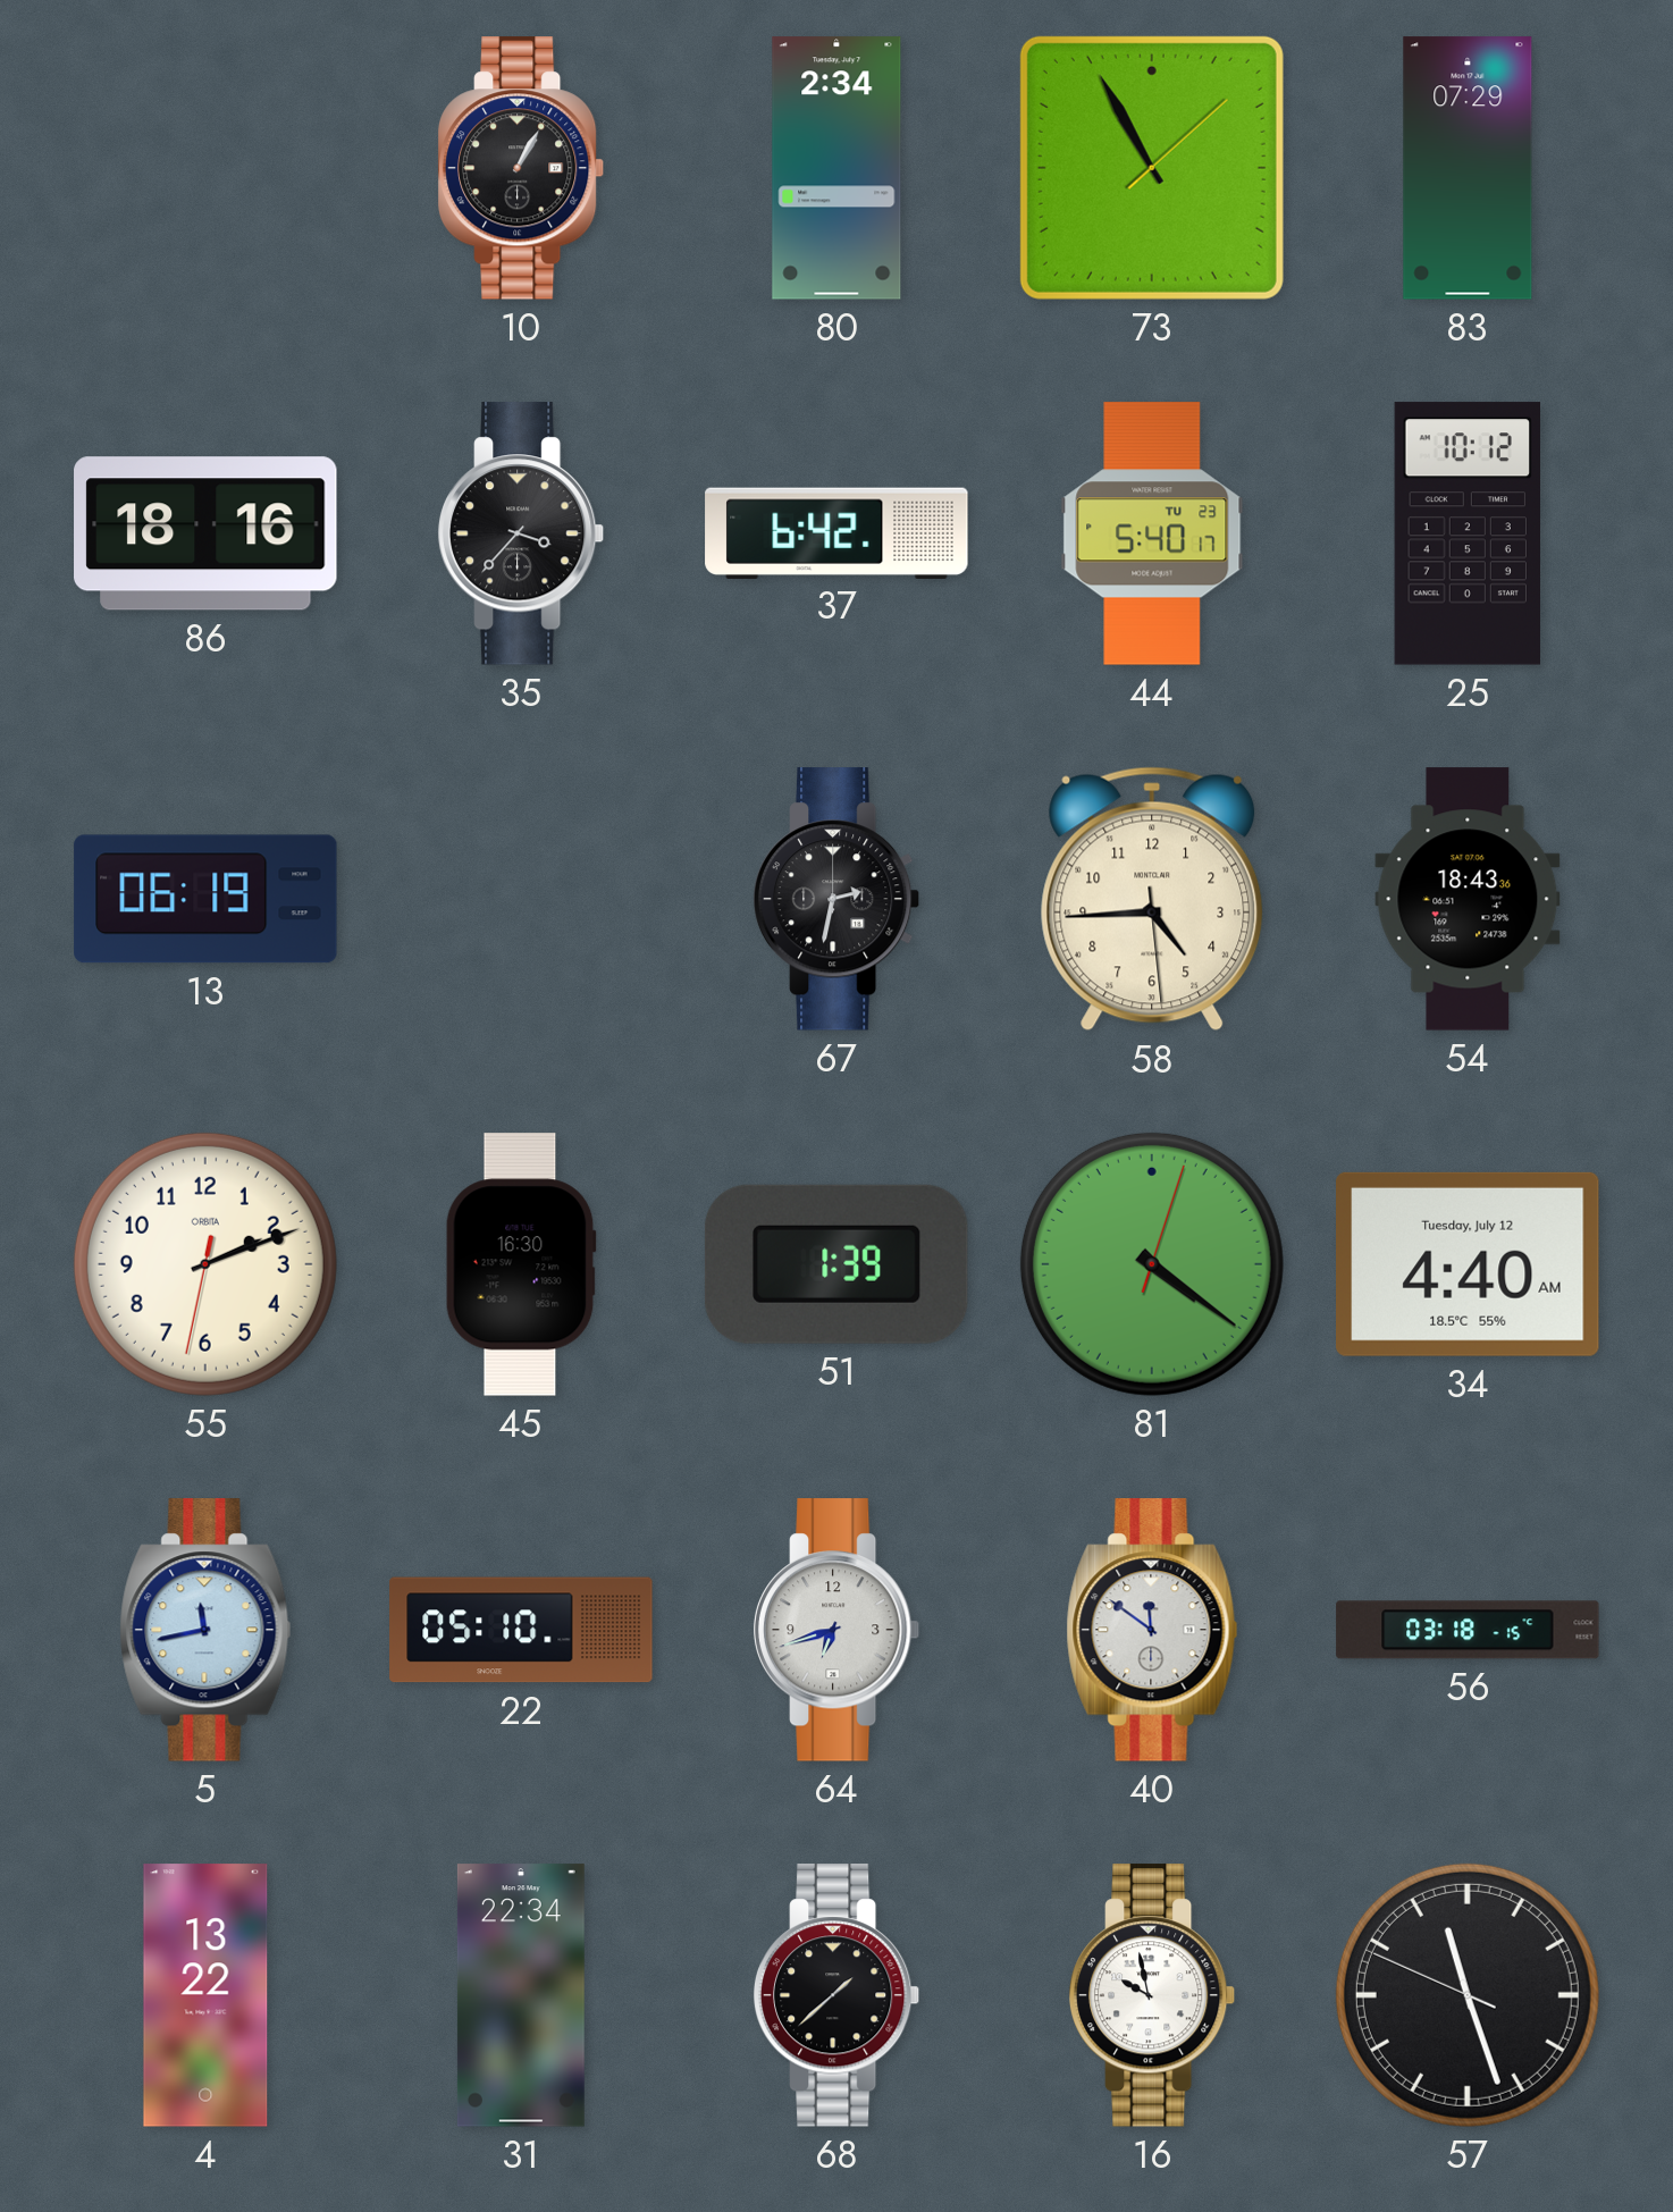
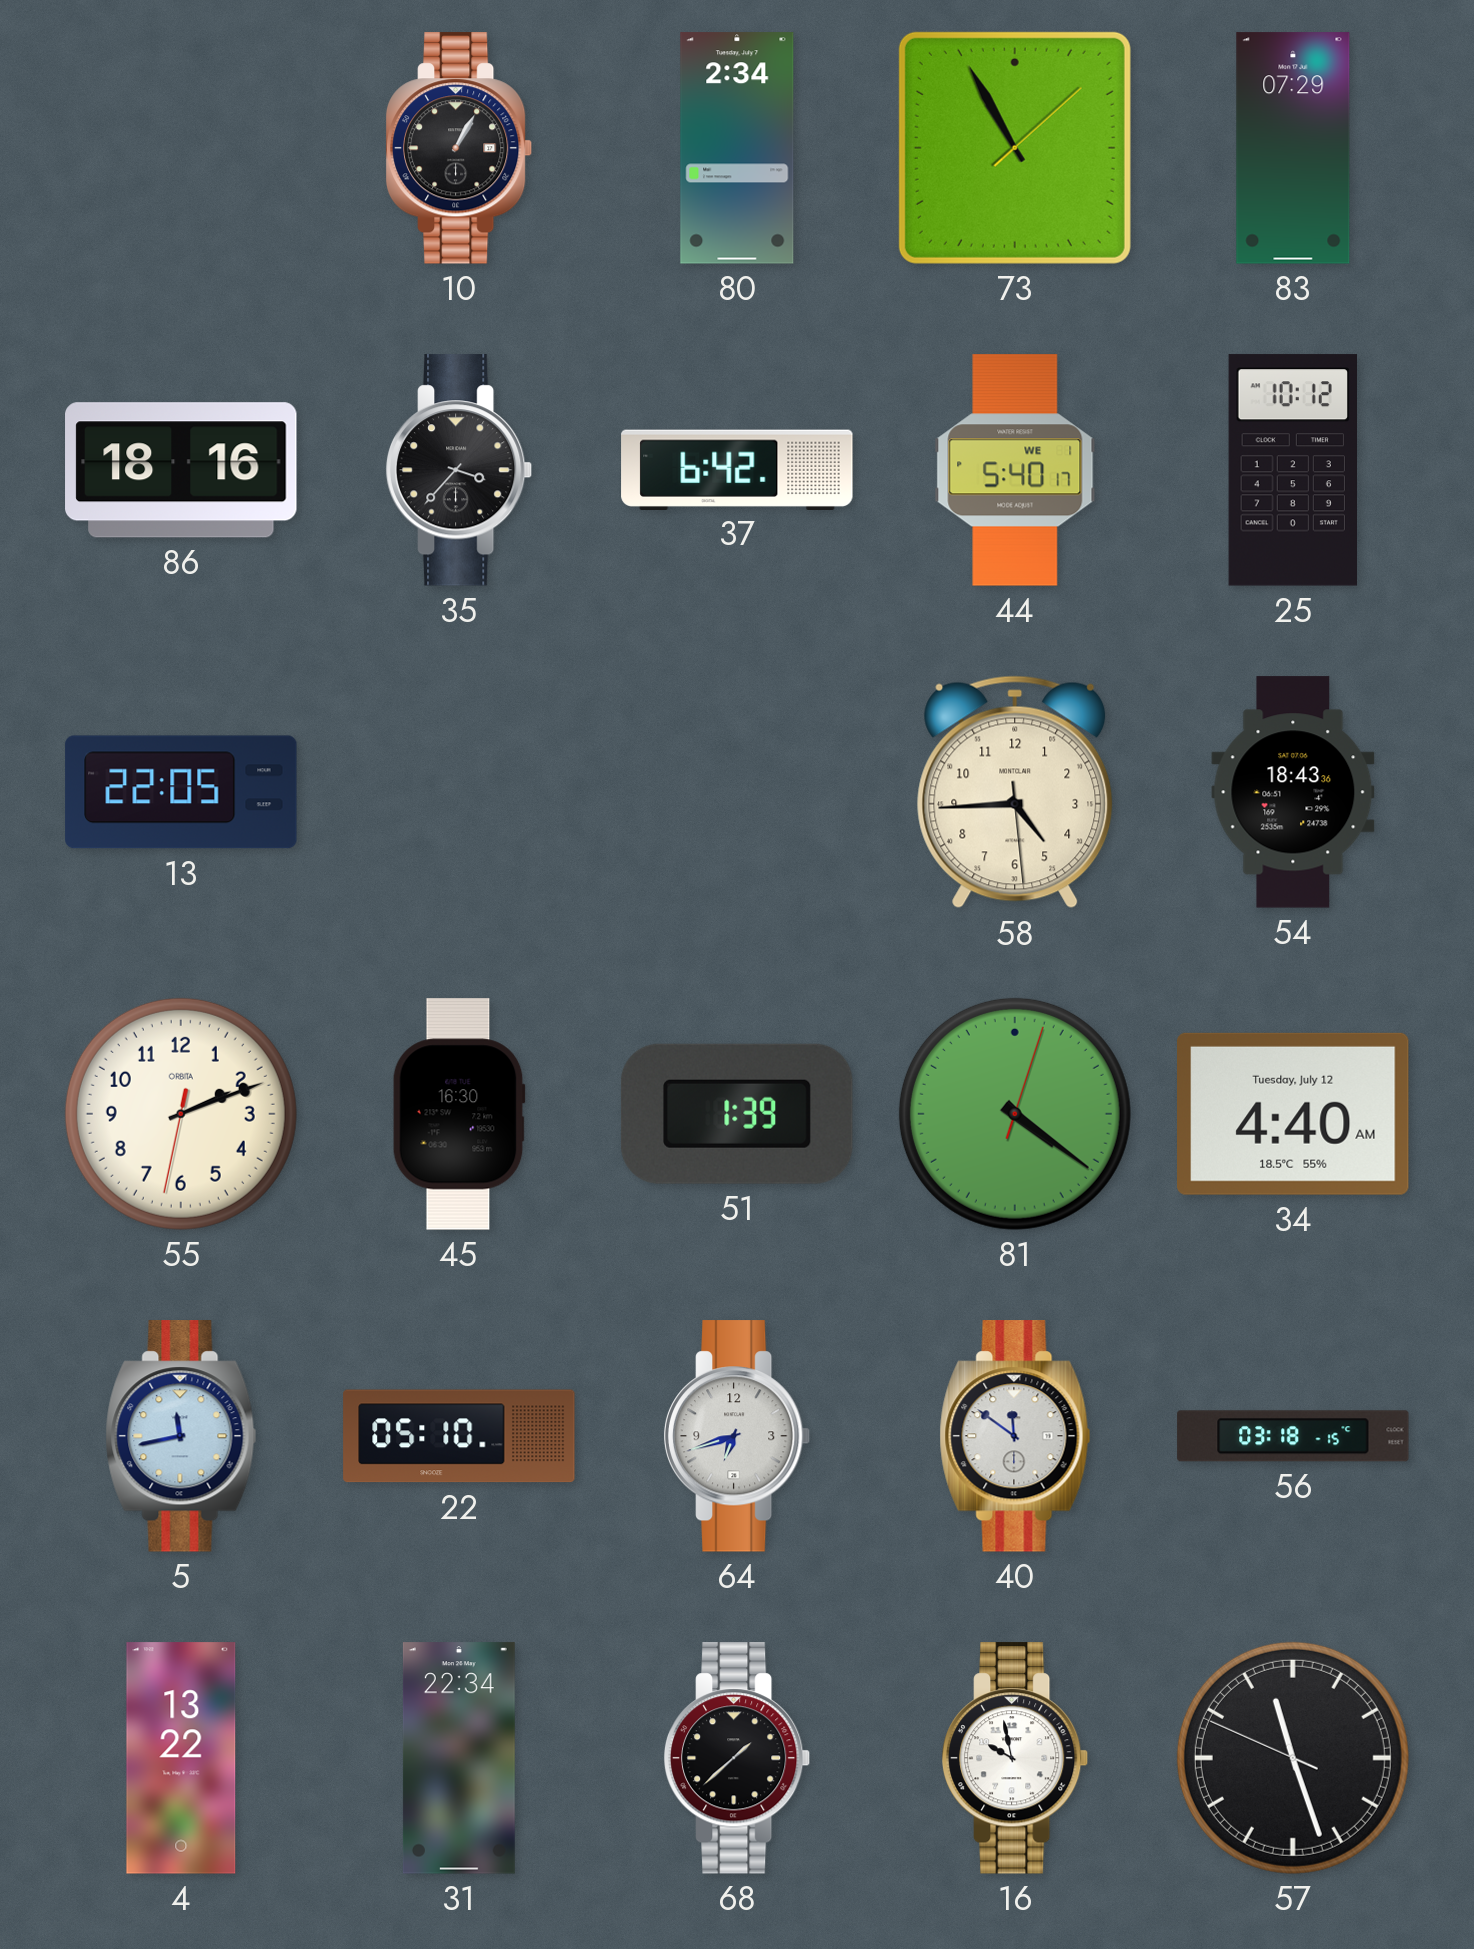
44 date: TU 23 -> WE 1
13: 06:19 -> 22:05
67: 2:32 -> none
